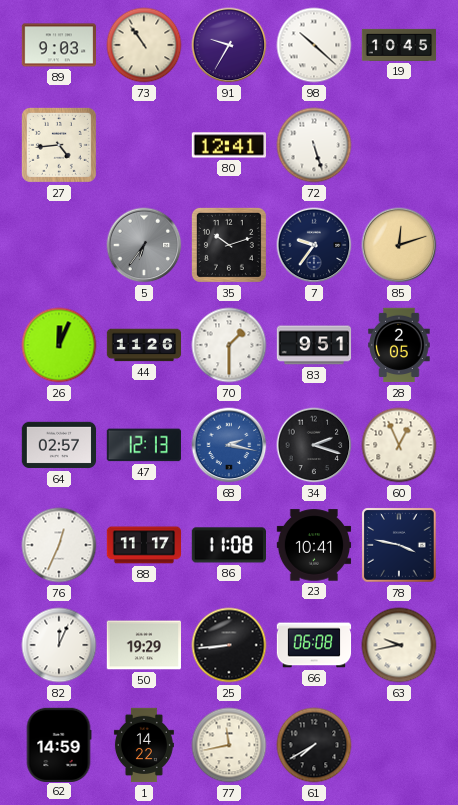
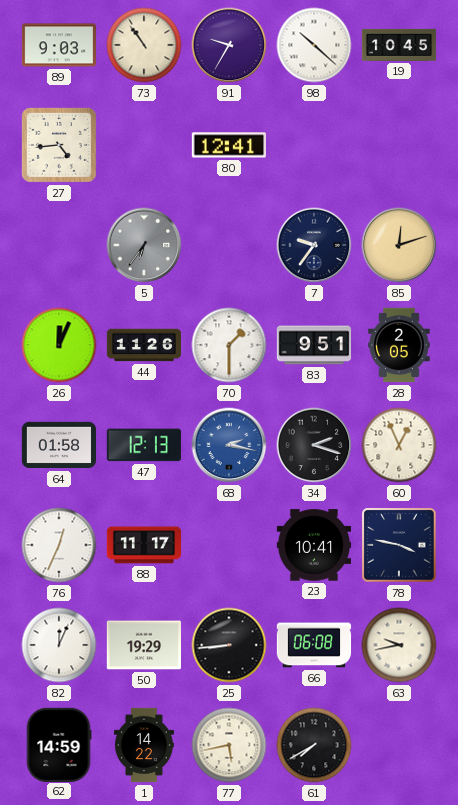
72: 5:27 -> none
35: 10:12 -> none
64: 02:57 -> 01:58
86: 11:08 -> none
77: 11:43 -> 5:43
